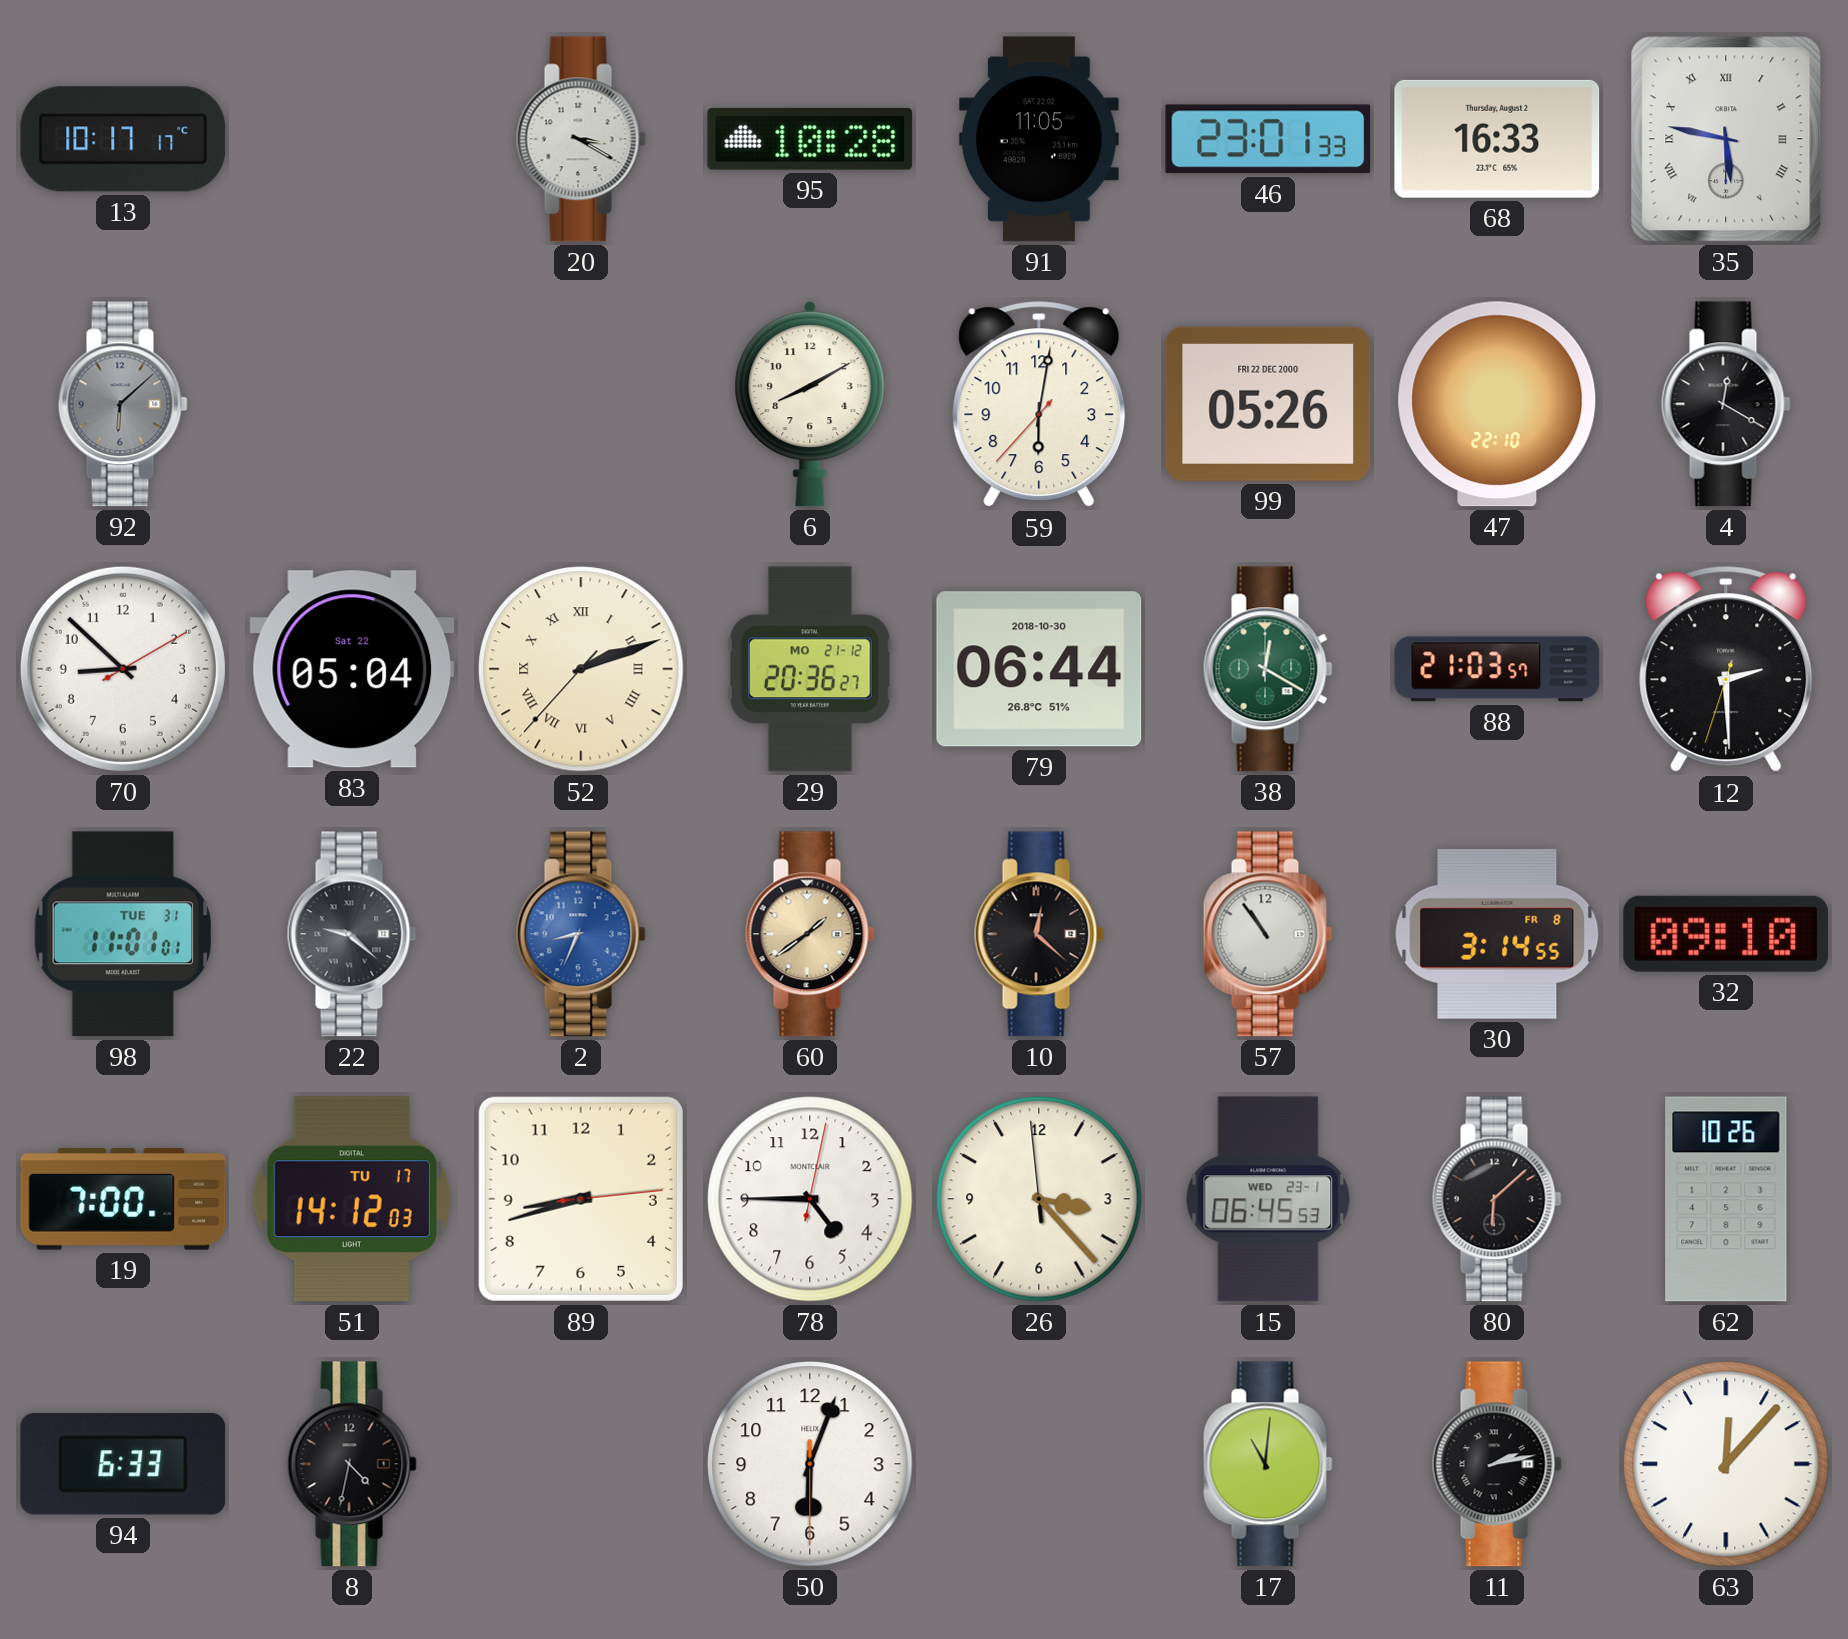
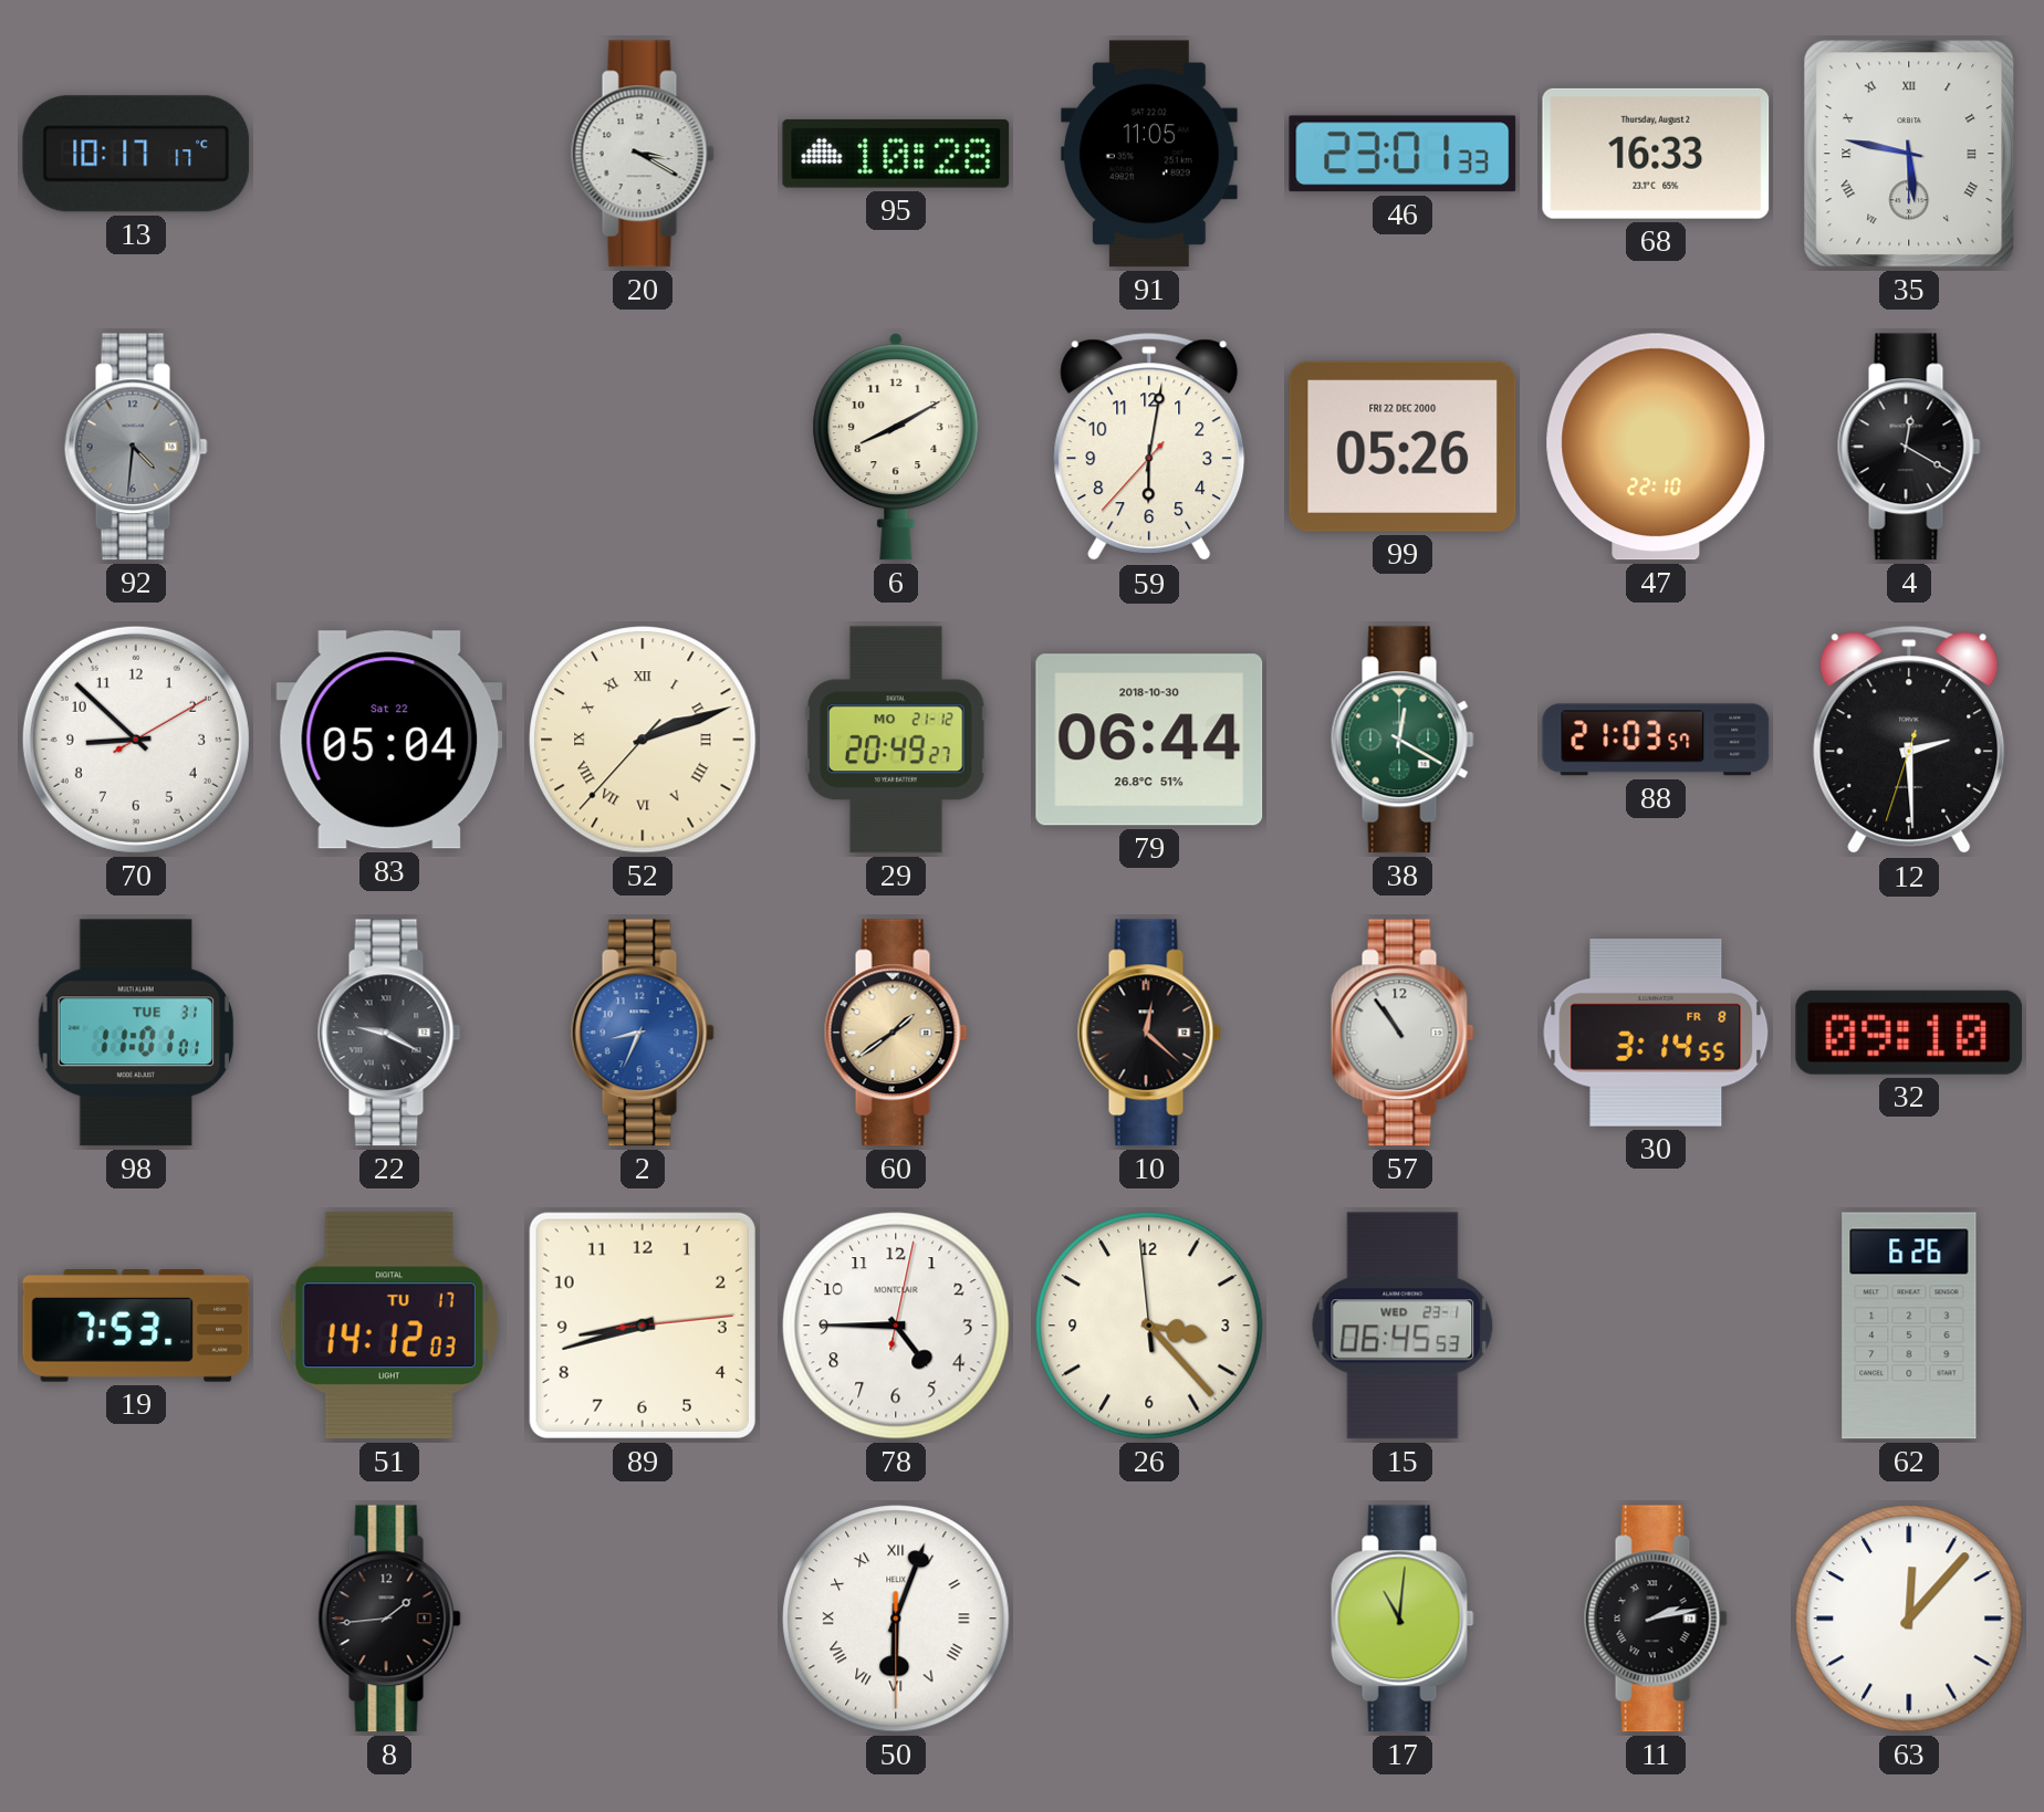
92: 6:08 -> 4:31
29: 20:36 -> 20:49
22: 9:22 -> 9:20
19: 7:00 -> 7:53
80: 6:08 -> none
62: 10:26 -> 6:26
94: 6:33 -> none
8: 4:32 -> 1:44
50 numerals: Arabic -> Roman
